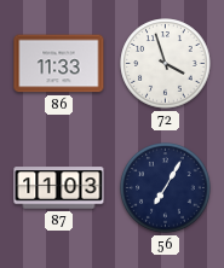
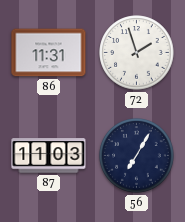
86: 11:33 -> 11:31
72: 3:57 -> 1:57
